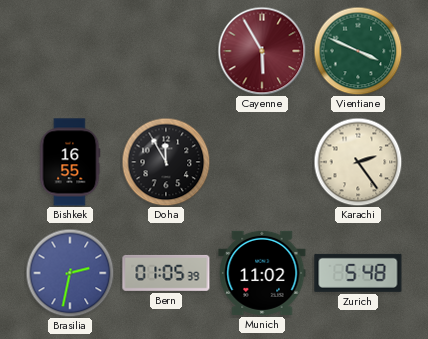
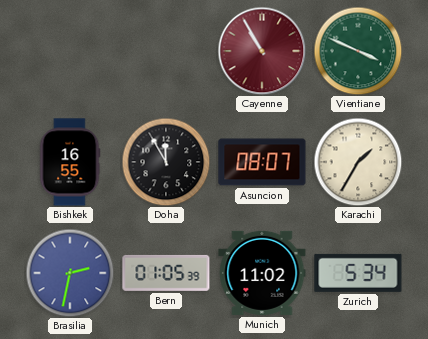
Cayenne: 5:55 -> 10:55
Asuncion: none -> 08:07
Karachi: 2:24 -> 1:35
Zurich: 5:48 -> 5:34
